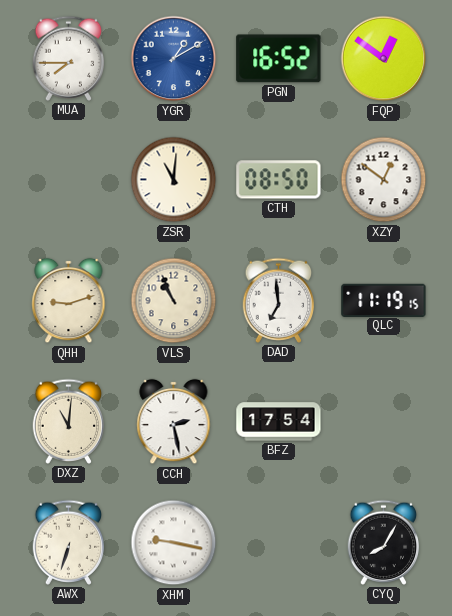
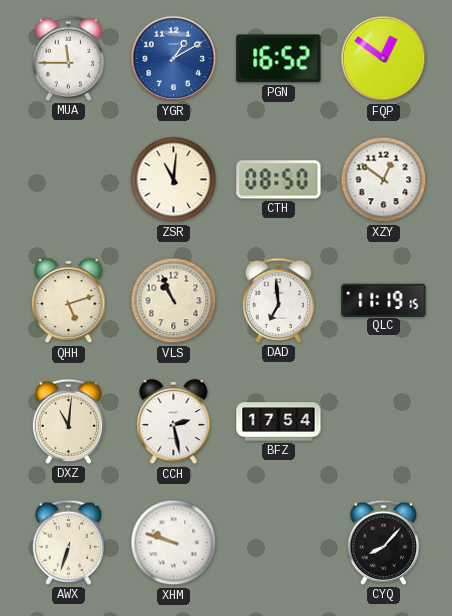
MUA: 7:45 -> 11:45
QHH: 9:12 -> 5:12
XHM: 9:17 -> 9:48
CYQ: 8:05 -> 8:07
